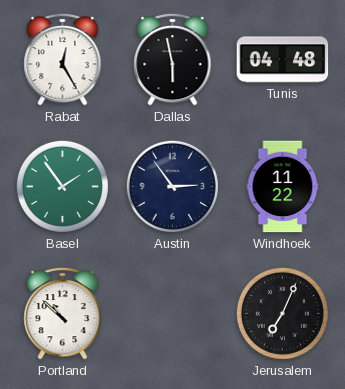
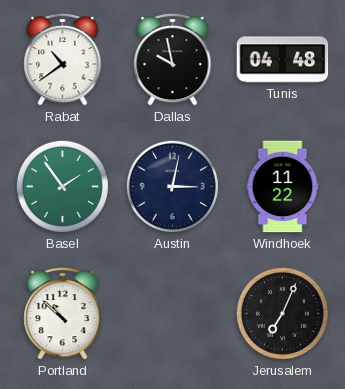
Rabat: 12:25 -> 10:39
Dallas: 5:58 -> 9:58
Austin: 2:54 -> 3:02
